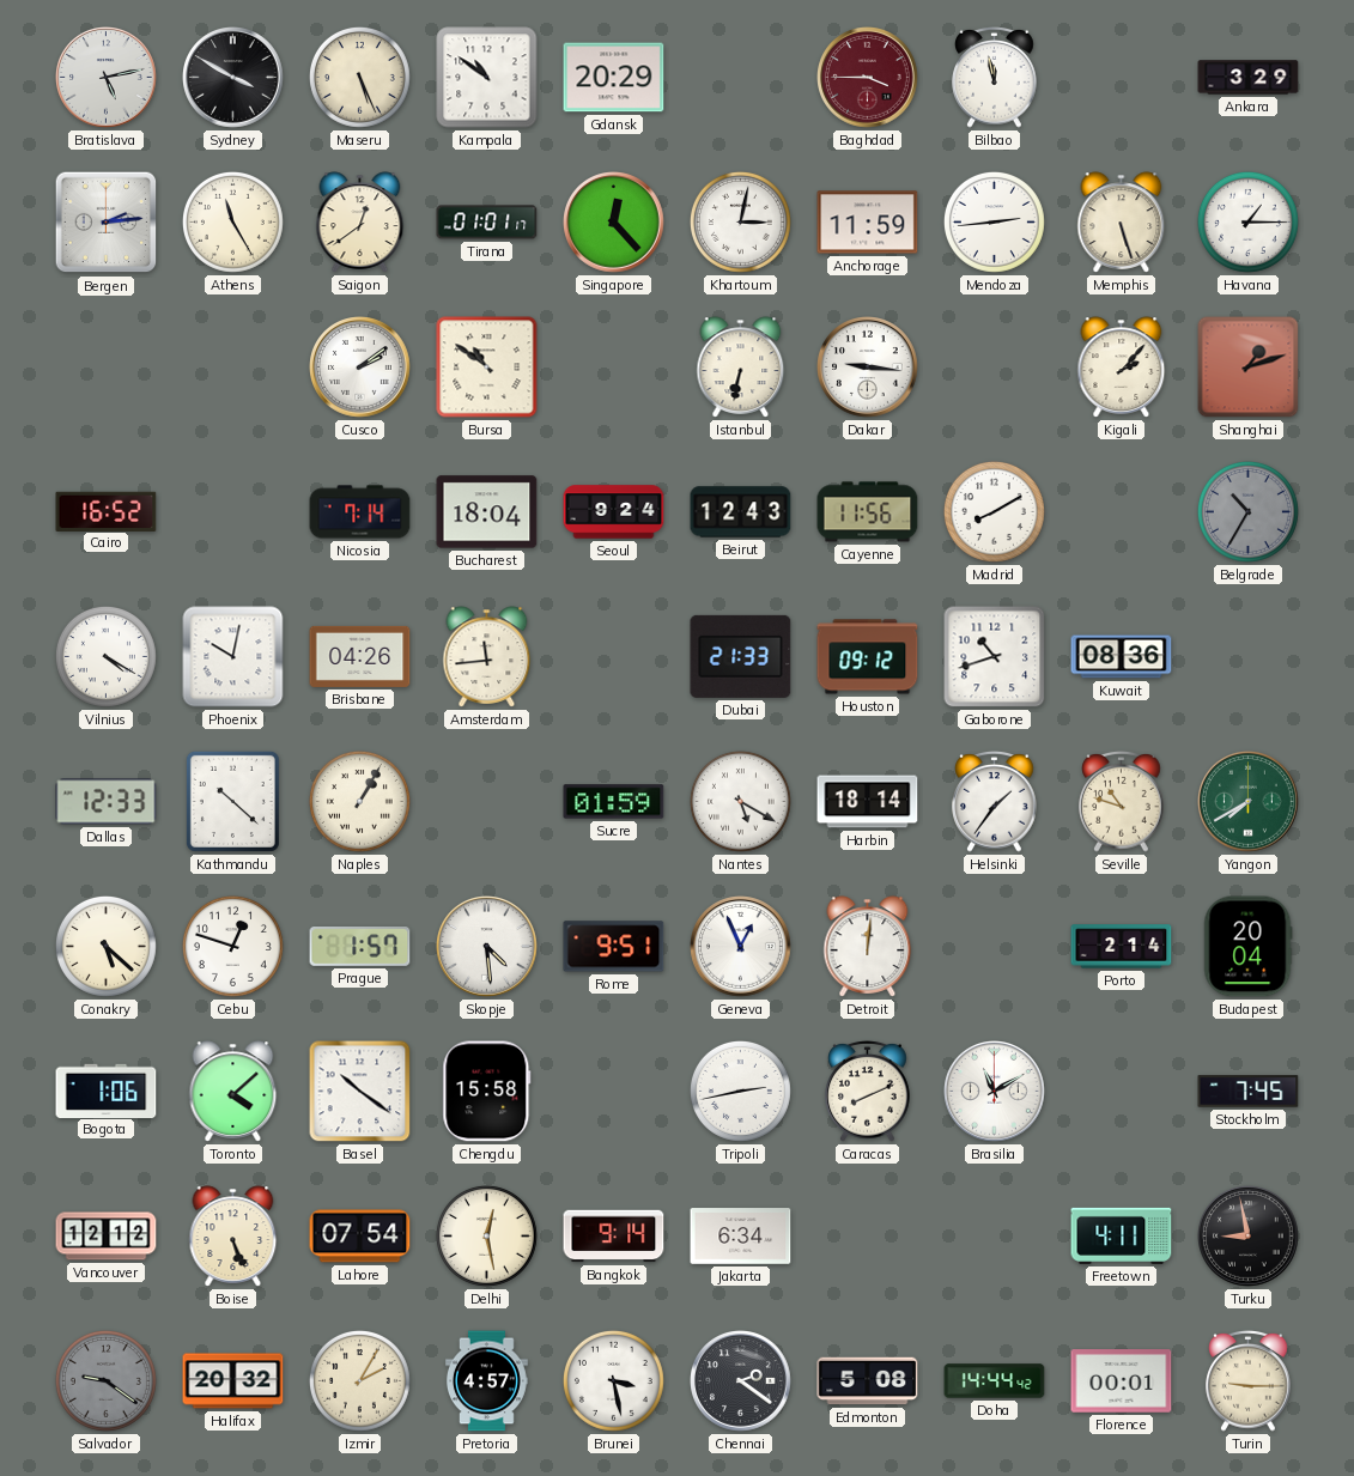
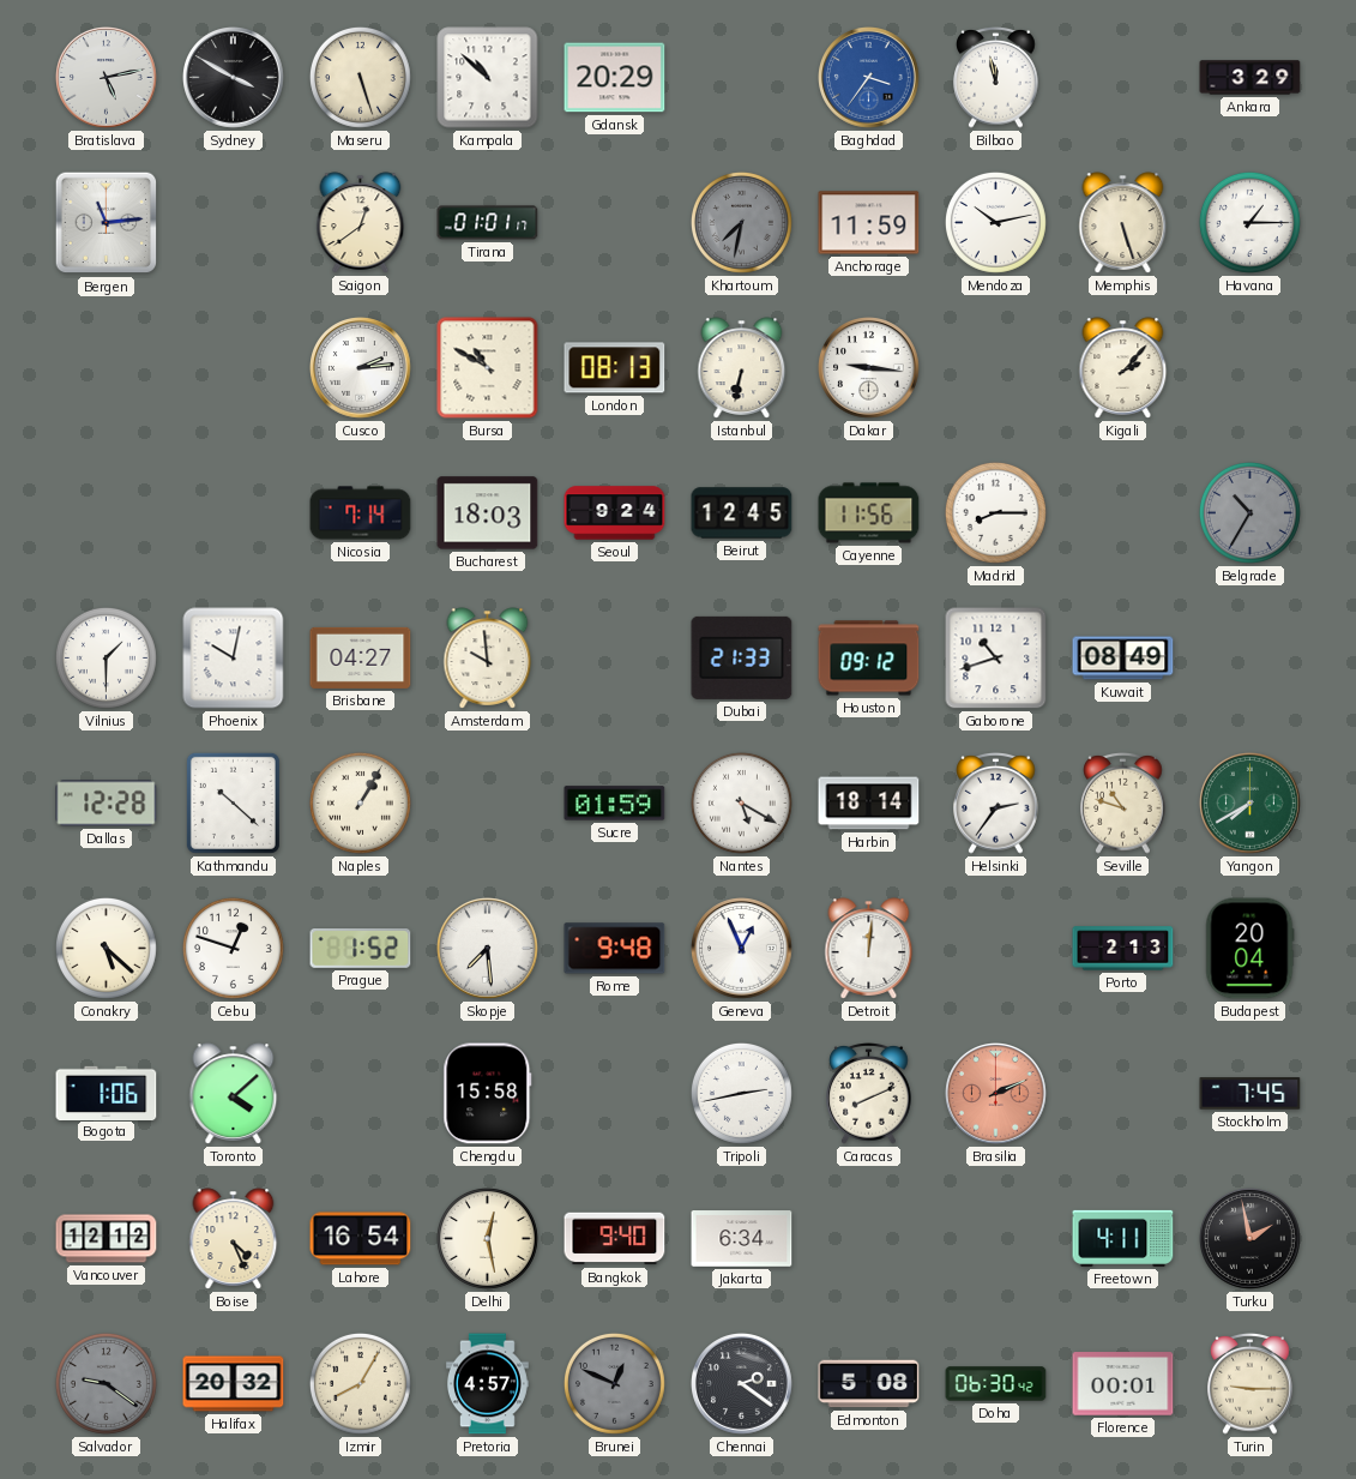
Maseru: 5:26 -> 5:27
Kampala: 10:51 -> 10:52
Baghdad: 3:45 -> 3:36
Baghdad dial: burgundy -> blue
Bergen: 2:14 -> 11:14
Athens: 11:25 -> none
Singapore: 12:23 -> none
Khartoum: 3:02 -> 7:32
Khartoum dial: white -> grey
Mendoza: 2:44 -> 10:13
Cusco: 2:09 -> 2:14
Bursa: 10:51 -> 10:50
London: none -> 08:13
Shanghai: 1:12 -> none
Cairo: 16:52 -> none
Bucharest: 18:04 -> 18:03
Beirut: 12:43 -> 12:45
Madrid: 8:10 -> 8:15
Vilnius: 4:20 -> 1:30
Brisbane: 04:26 -> 04:27
Amsterdam: 11:44 -> 9:59
Kuwait: 08:36 -> 08:49
Dallas: 12:33 -> 12:28
Helsinki: 1:36 -> 2:36
Prague: 1:57 -> 1:52
Skopje: 4:29 -> 7:29
Rome: 9:51 -> 9:48
Porto: 2:14 -> 2:13
Basel: 10:21 -> none
Brasilia: 11:10 -> 2:11
Brasilia dial: white -> salmon
Boise: 5:26 -> 4:26
Lahore: 07:54 -> 16:54
Bangkok: 9:14 -> 9:40
Turku: 8:58 -> 1:58
Izmir: 2:05 -> 8:05
Brunei: 3:28 -> 12:49
Brunei dial: white -> grey
Doha: 14:44 -> 06:30
